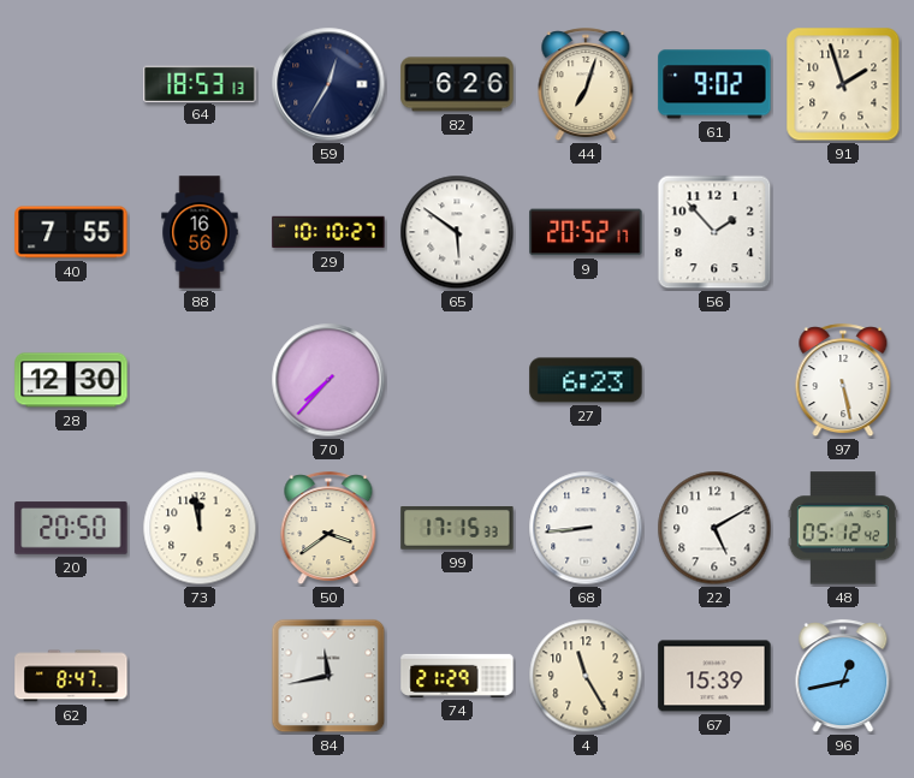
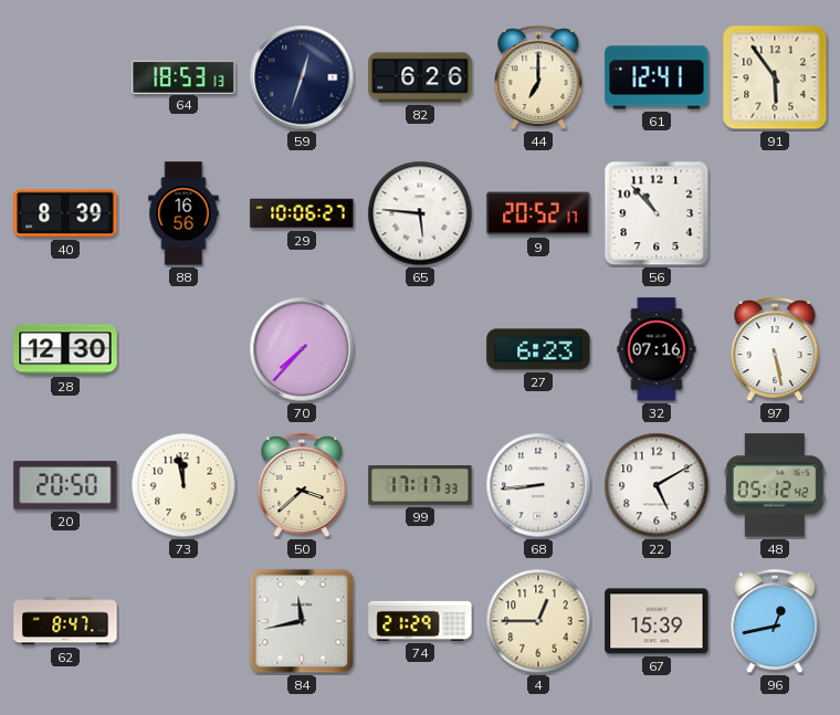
59: 12:35 -> 12:33
44: 7:03 -> 7:00
61: 9:02 -> 12:41
91: 1:57 -> 5:54
40: 7:55 -> 8:39
29: 10:10 -> 10:06
65: 5:51 -> 5:46
56: 1:53 -> 10:53
32: none -> 07:16
50: 3:39 -> 3:38
99: 17:15 -> 17:17
4: 11:25 -> 12:45
